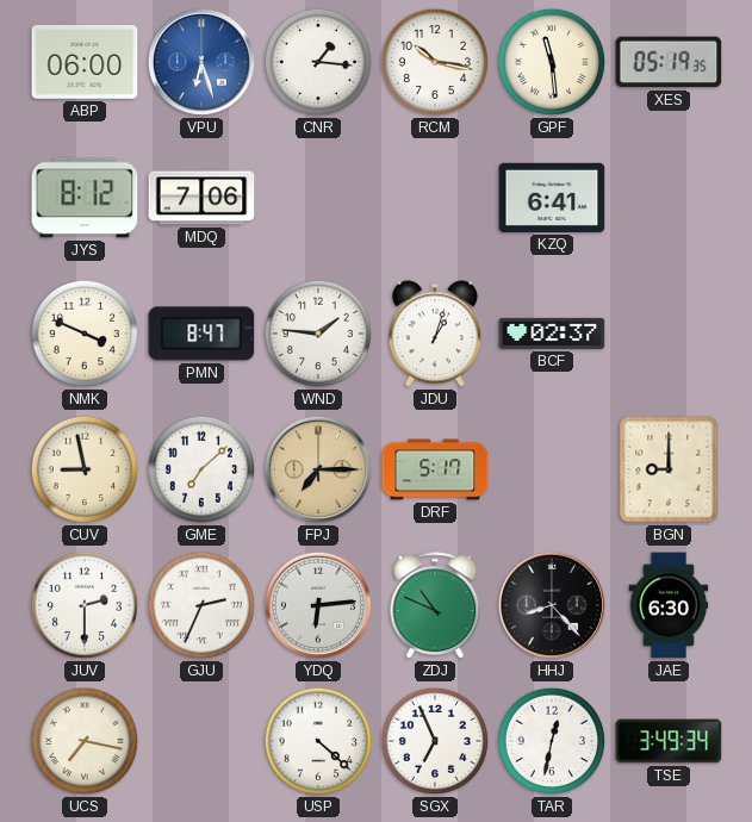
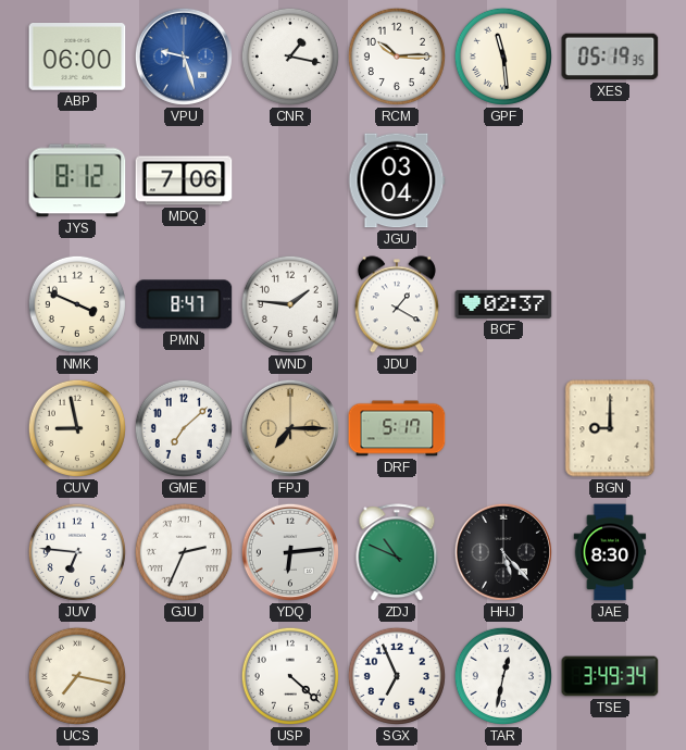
VPU: 6:27 -> 9:27
CNR: 1:16 -> 1:17
RCM: 10:17 -> 10:15
JGU: none -> 03:04
KZQ: 6:41 -> none
JDU: 1:03 -> 1:20
JUV: 2:30 -> 6:46
HHJ: 8:23 -> 5:23
JAE: 6:30 -> 8:30
